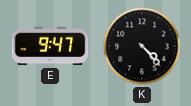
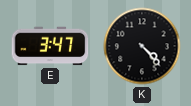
E: 9:47 -> 3:47
